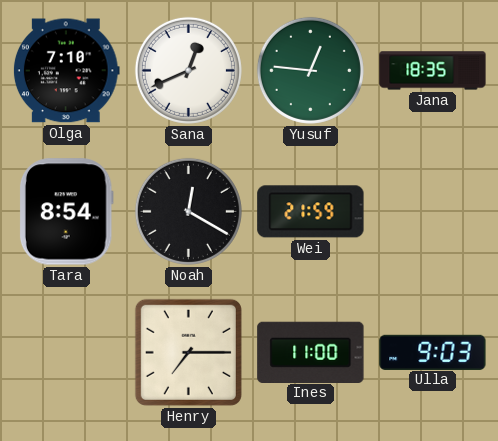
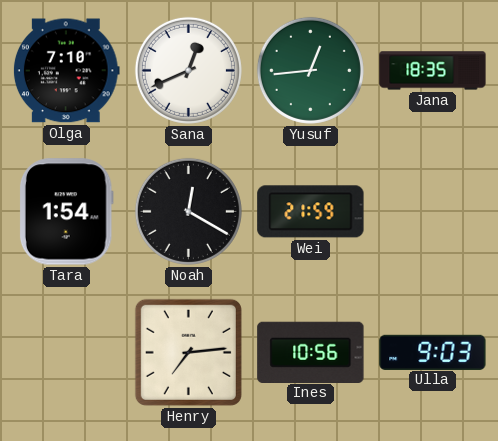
Yusuf: 12:46 -> 12:44
Tara: 8:54 -> 1:54
Henry: 7:15 -> 7:14
Ines: 11:00 -> 10:56
